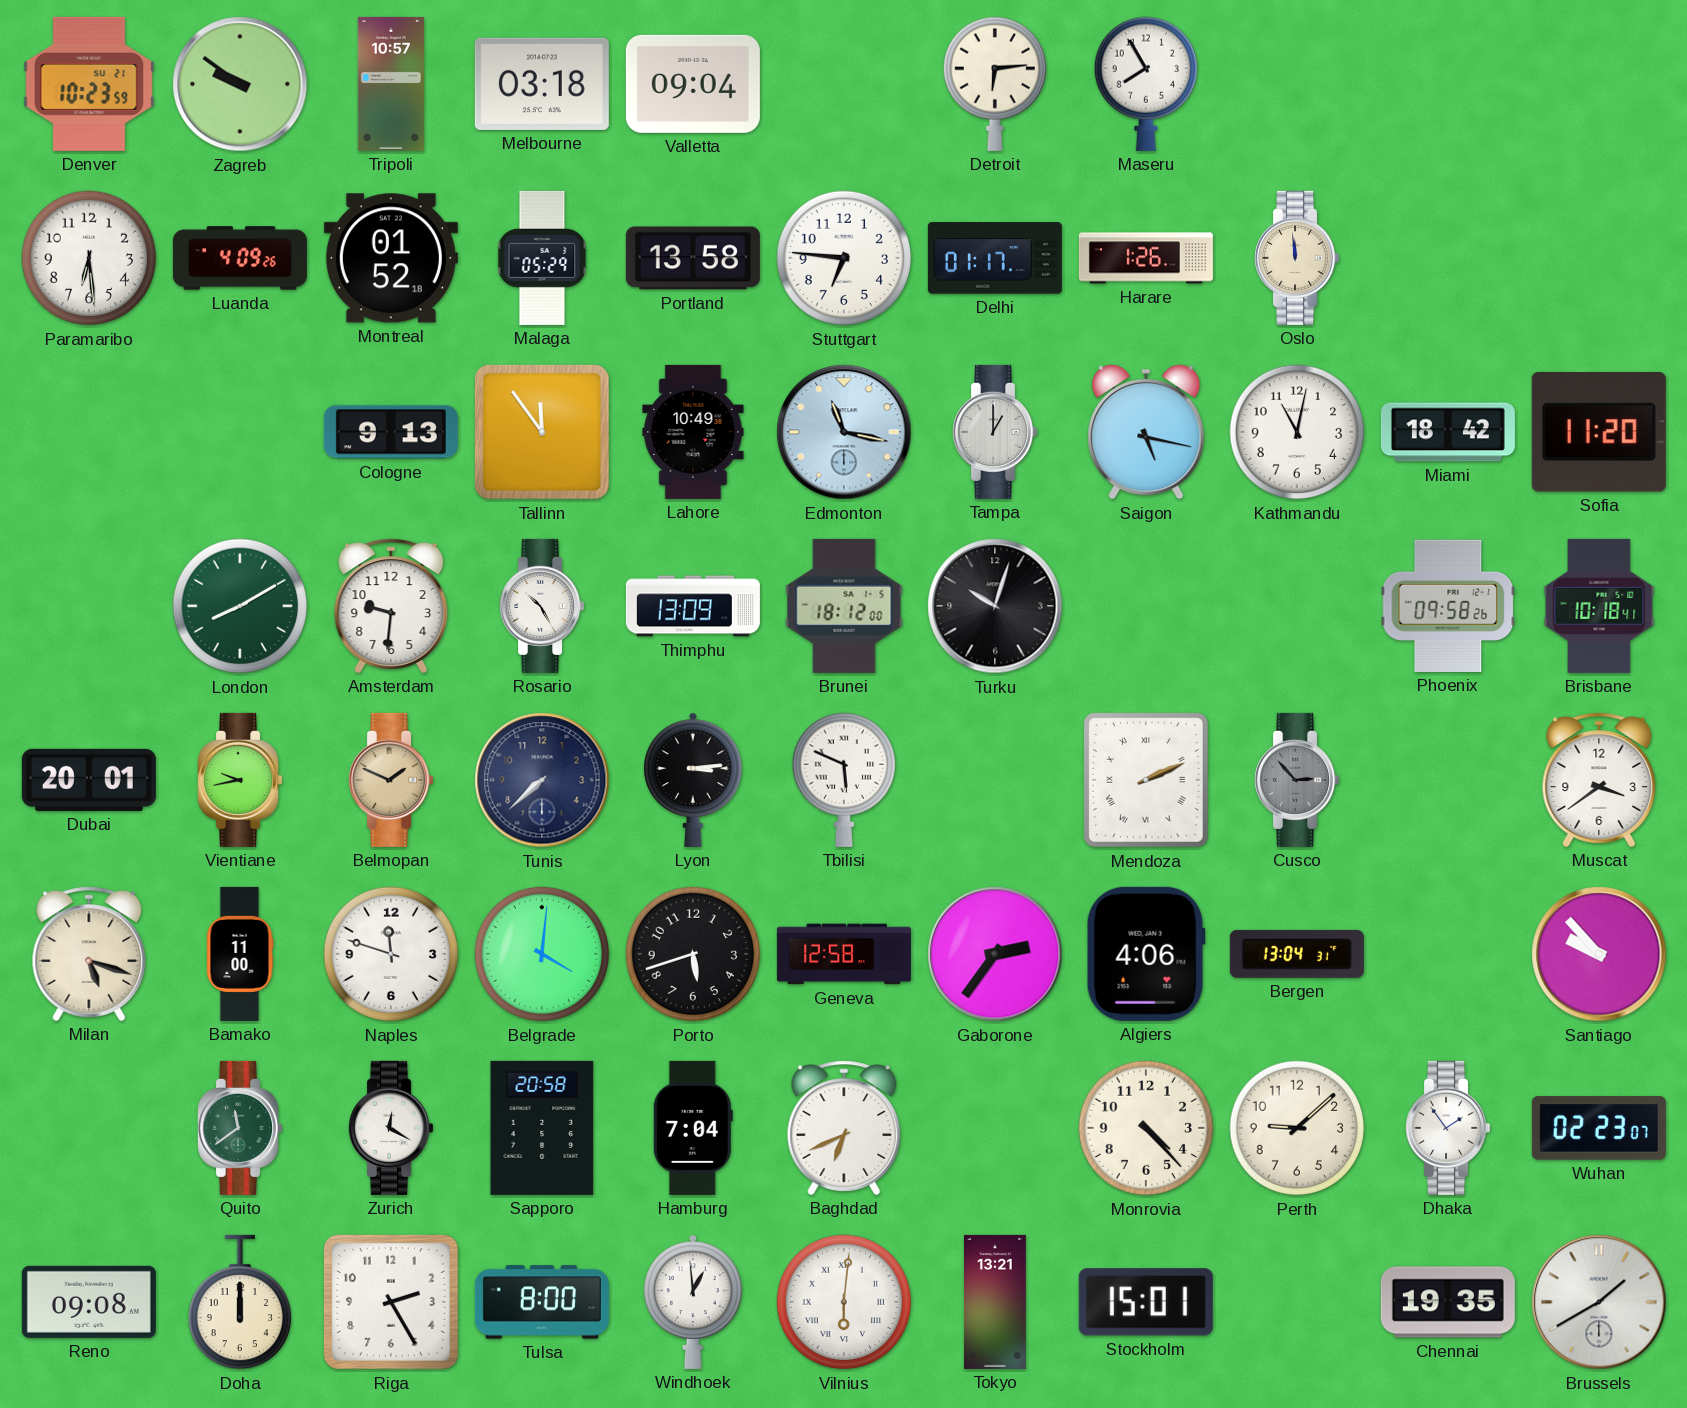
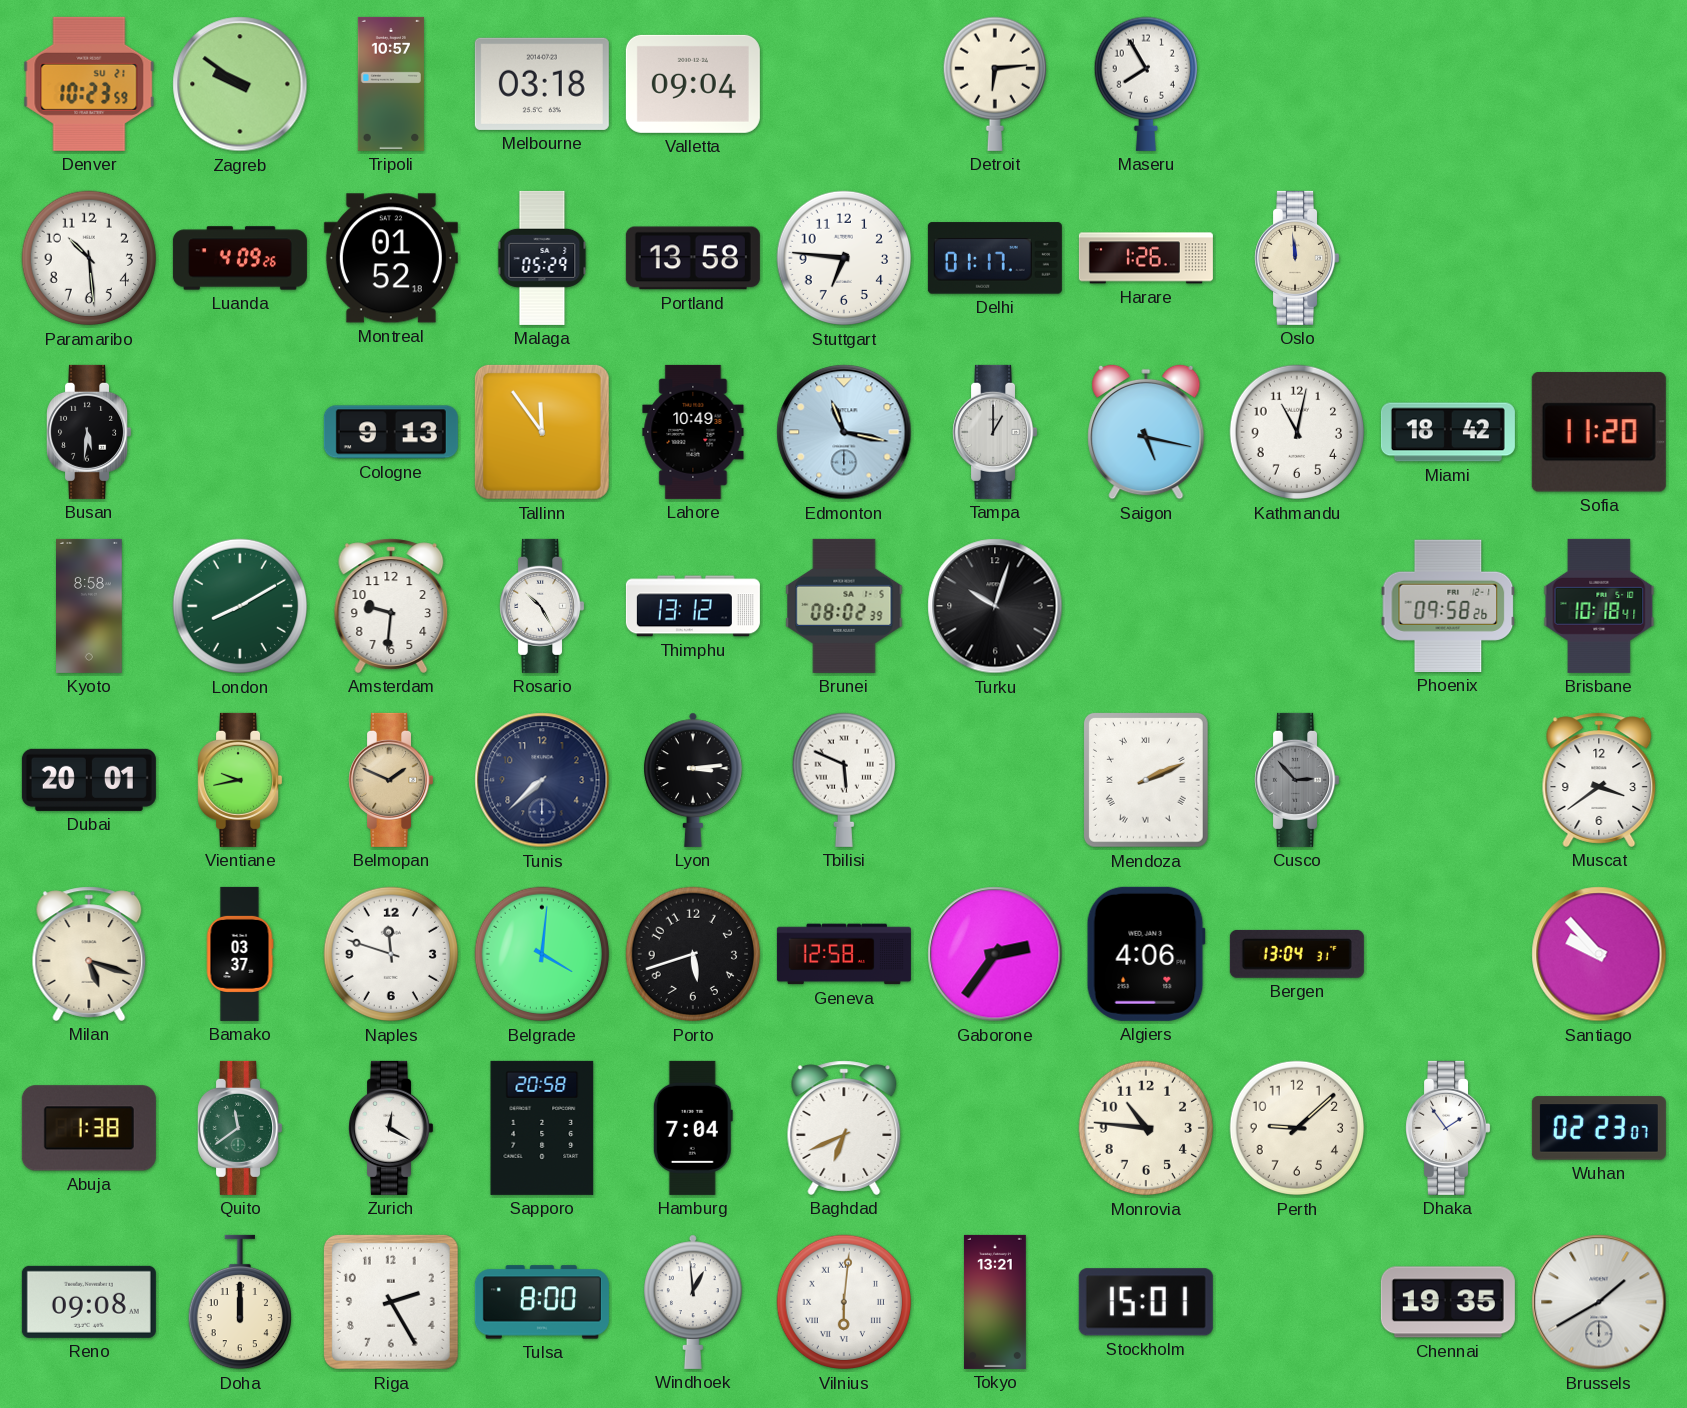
Paramaribo: 6:29 -> 10:29
Busan: none -> 5:31
Kyoto: none -> 8:58
Thimphu: 13:09 -> 13:12
Brunei: 18:12 -> 08:02
Bamako: 11:00 -> 03:37
Abuja: none -> 1:38
Monrovia: 4:23 -> 10:46
